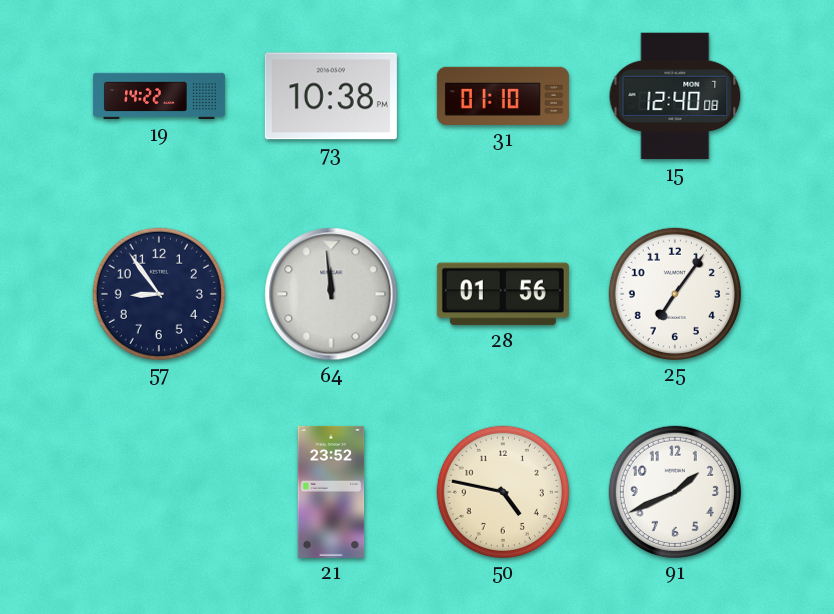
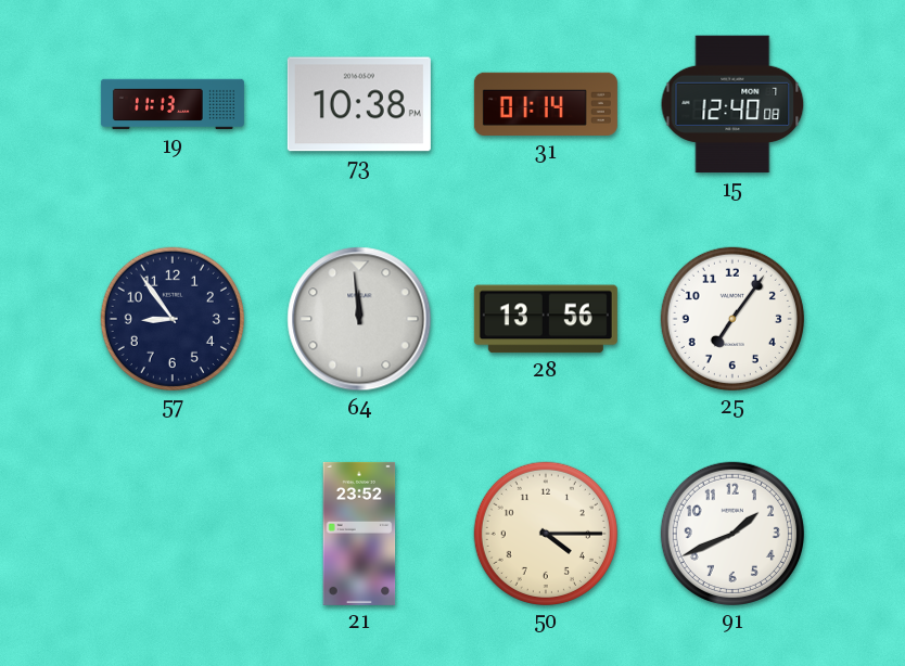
19: 14:22 -> 11:13
31: 01:10 -> 01:14
28: 01:56 -> 13:56
50: 4:47 -> 4:15
